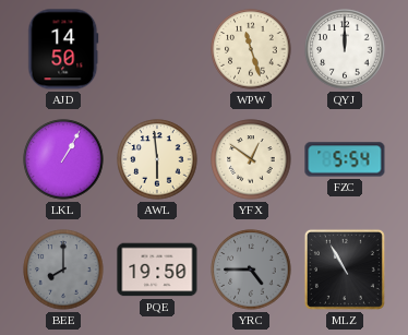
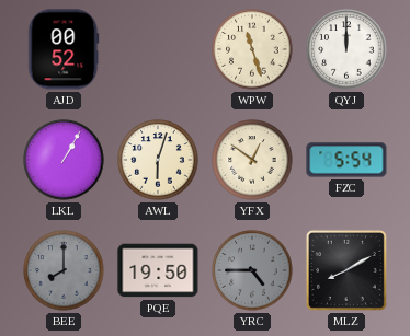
AJD: 14:50 -> 00:52
AWL: 5:59 -> 6:03
MLZ: 10:55 -> 8:10
